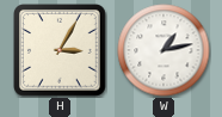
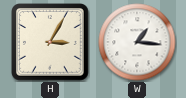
W: 1:13 -> 1:16
